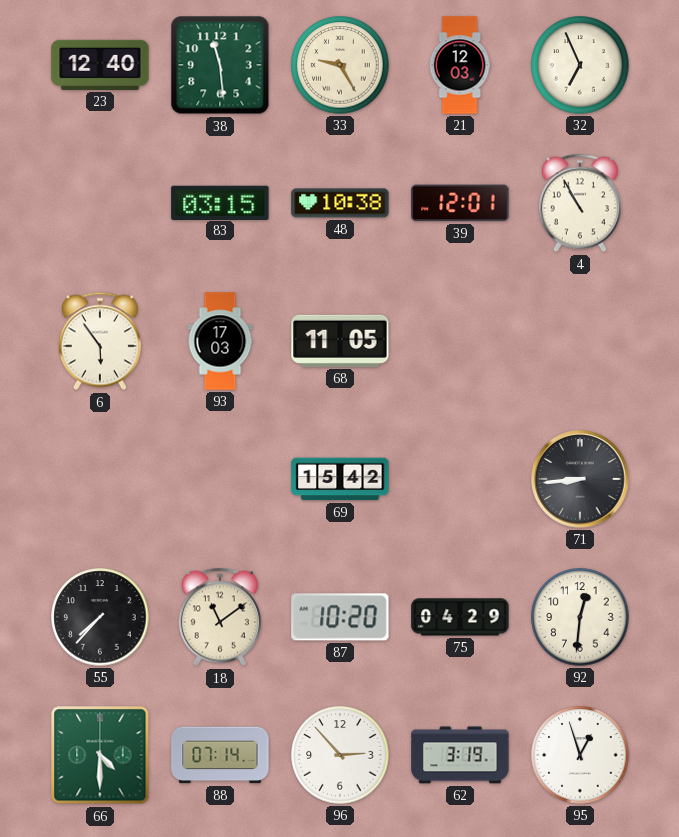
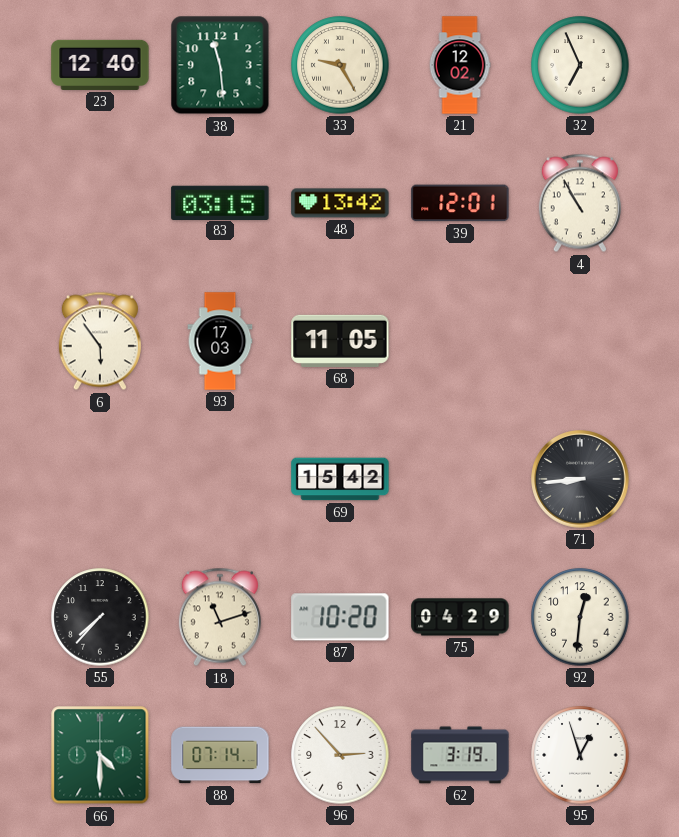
21: 12:03 -> 12:02
48: 10:38 -> 13:42
18: 11:09 -> 11:12
